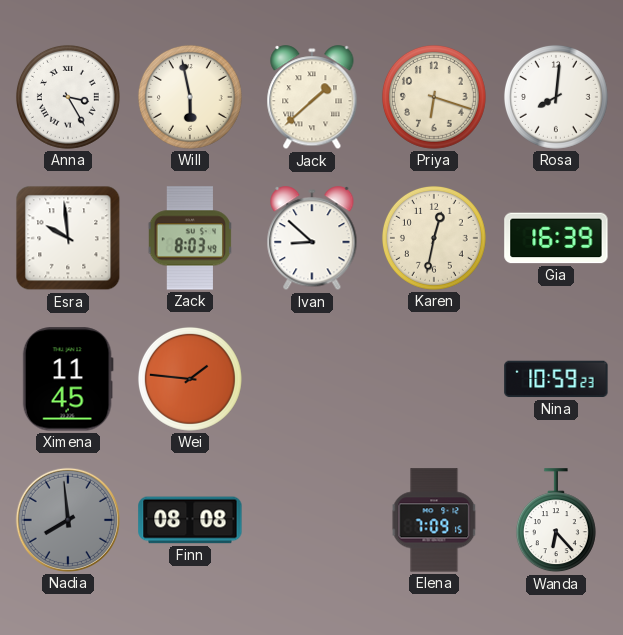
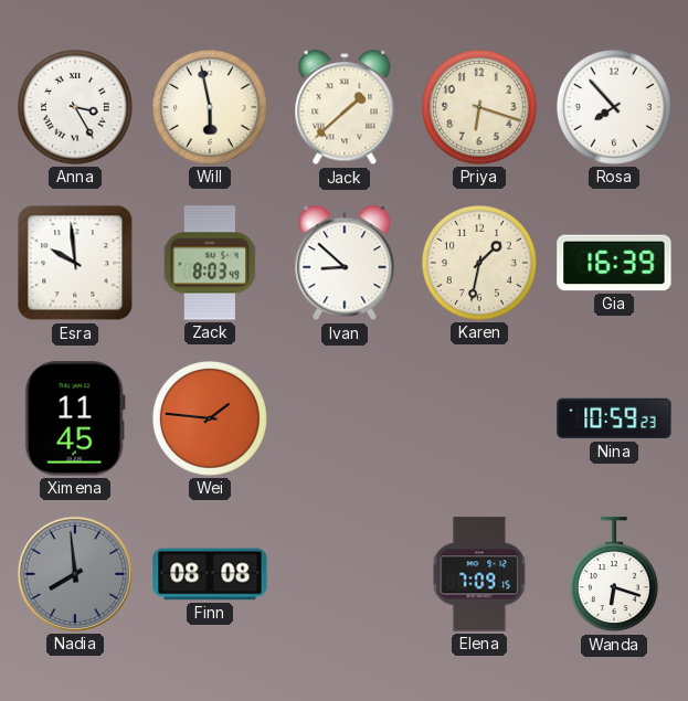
Rosa: 8:01 -> 7:53
Karen: 12:32 -> 1:32
Wanda: 6:23 -> 6:18
